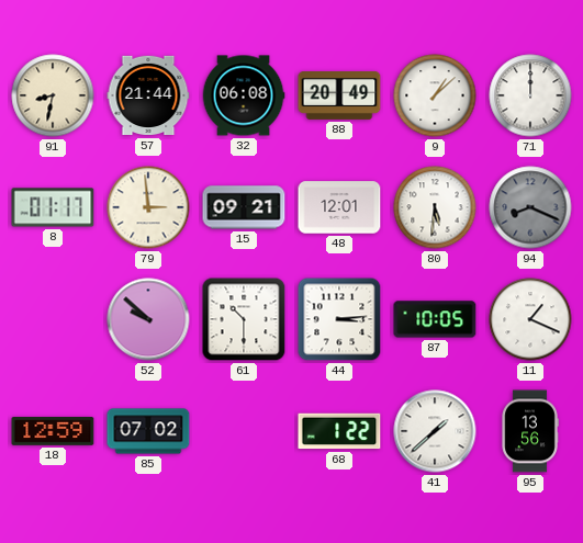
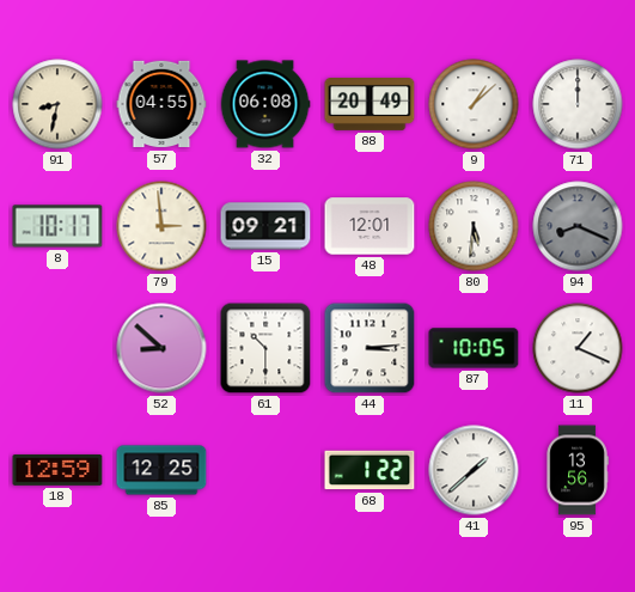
57: 21:44 -> 04:55
8: 01:17 -> 10:17
52: 9:52 -> 8:52
85: 07:02 -> 12:25
